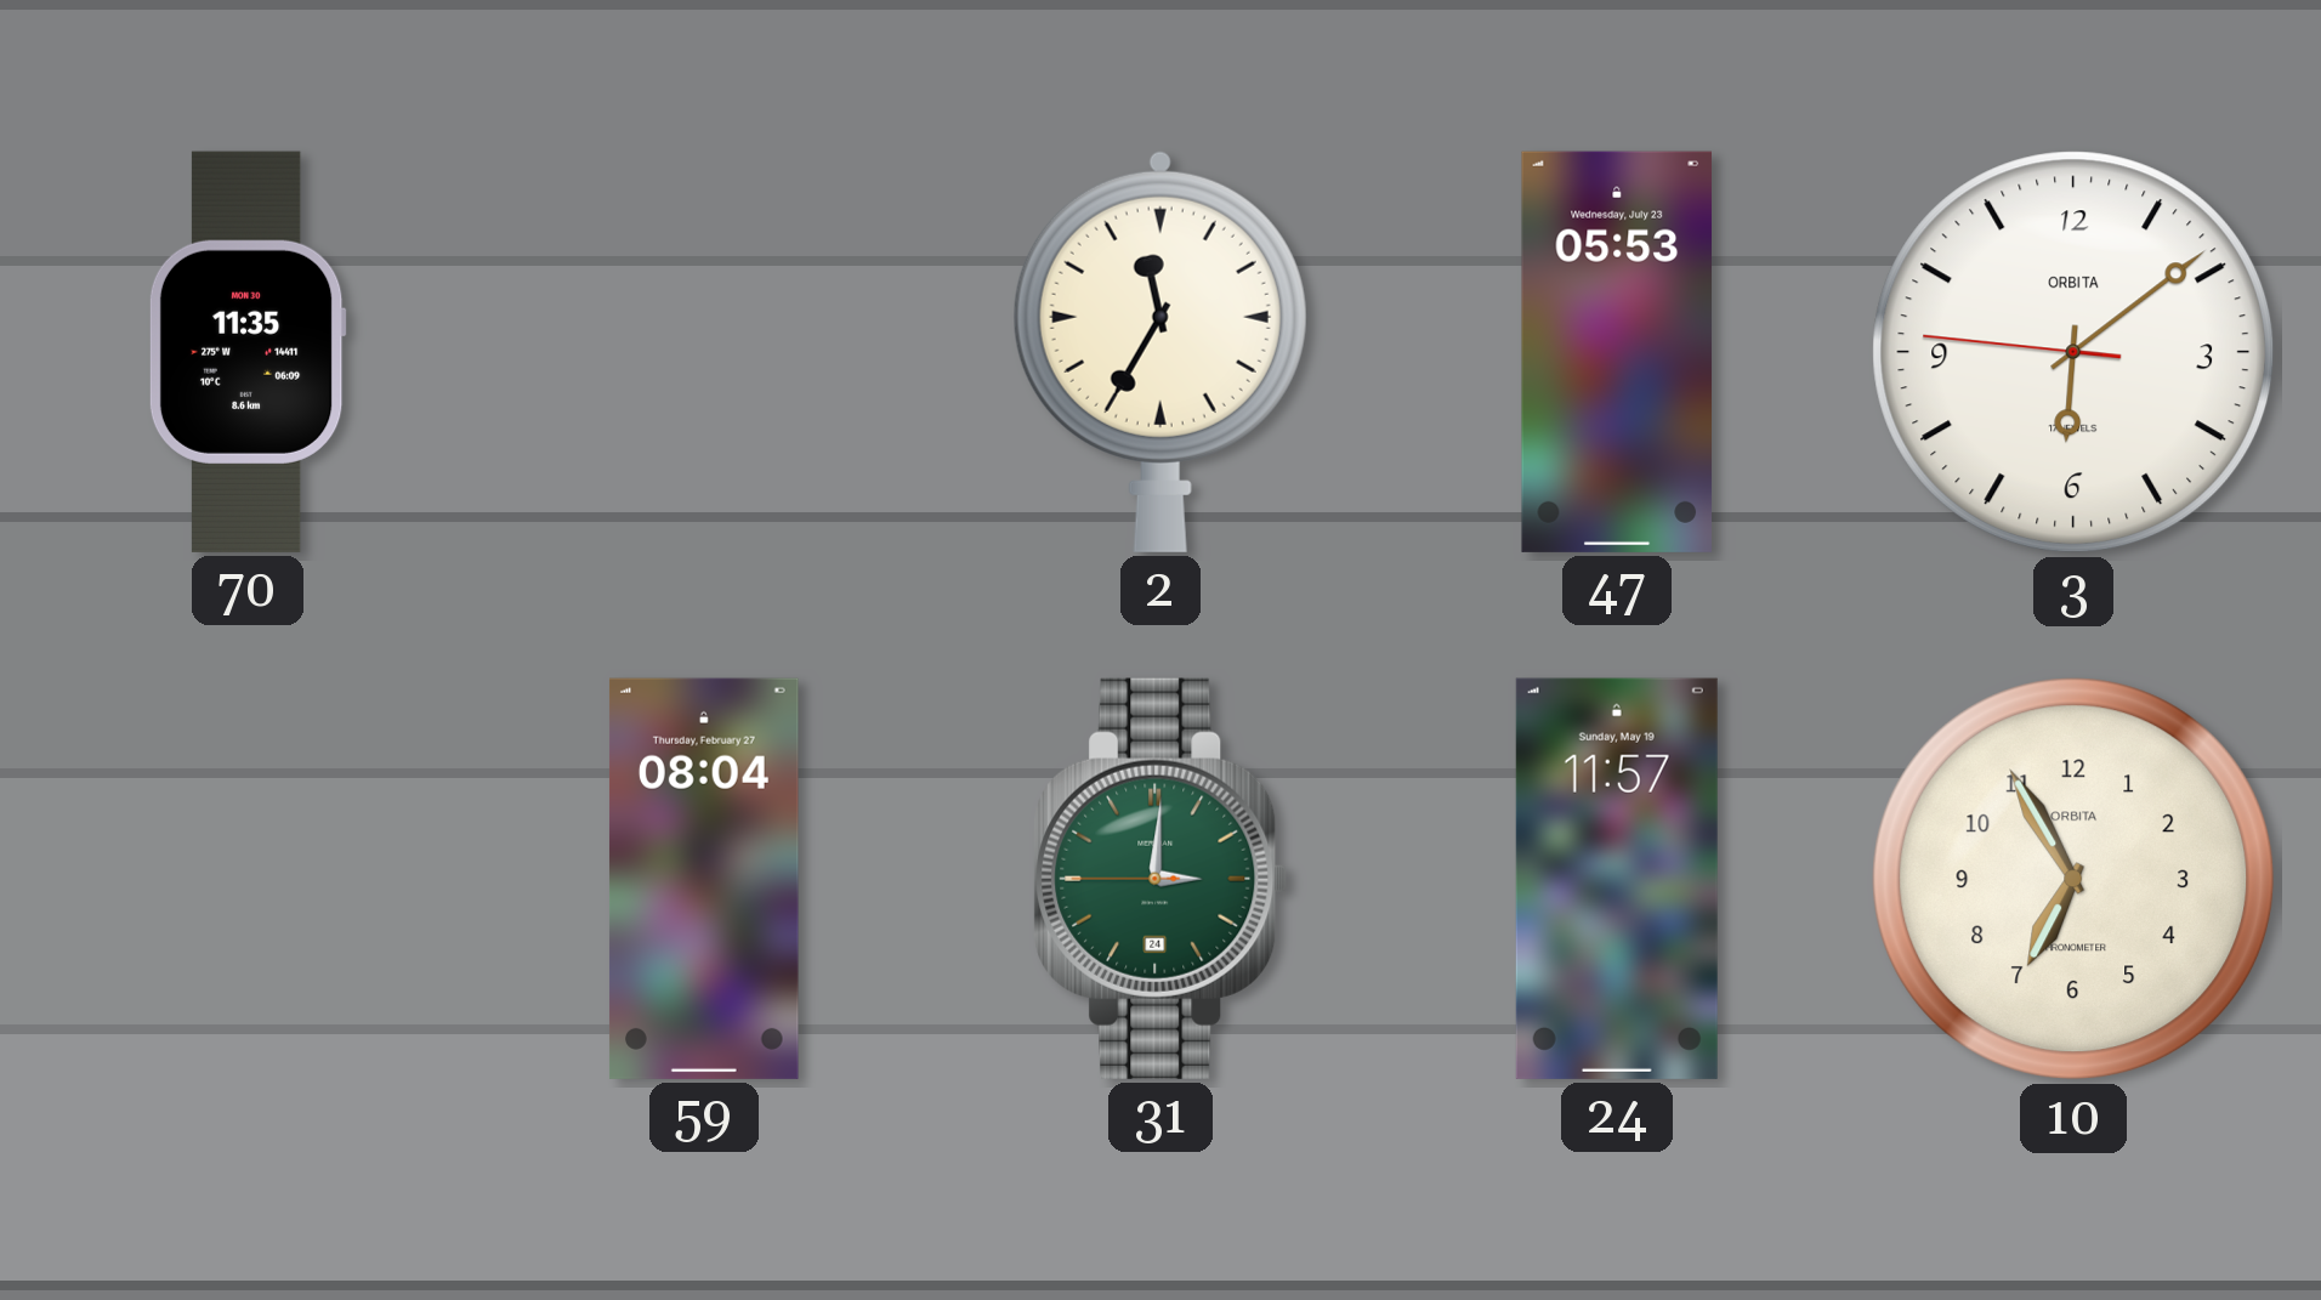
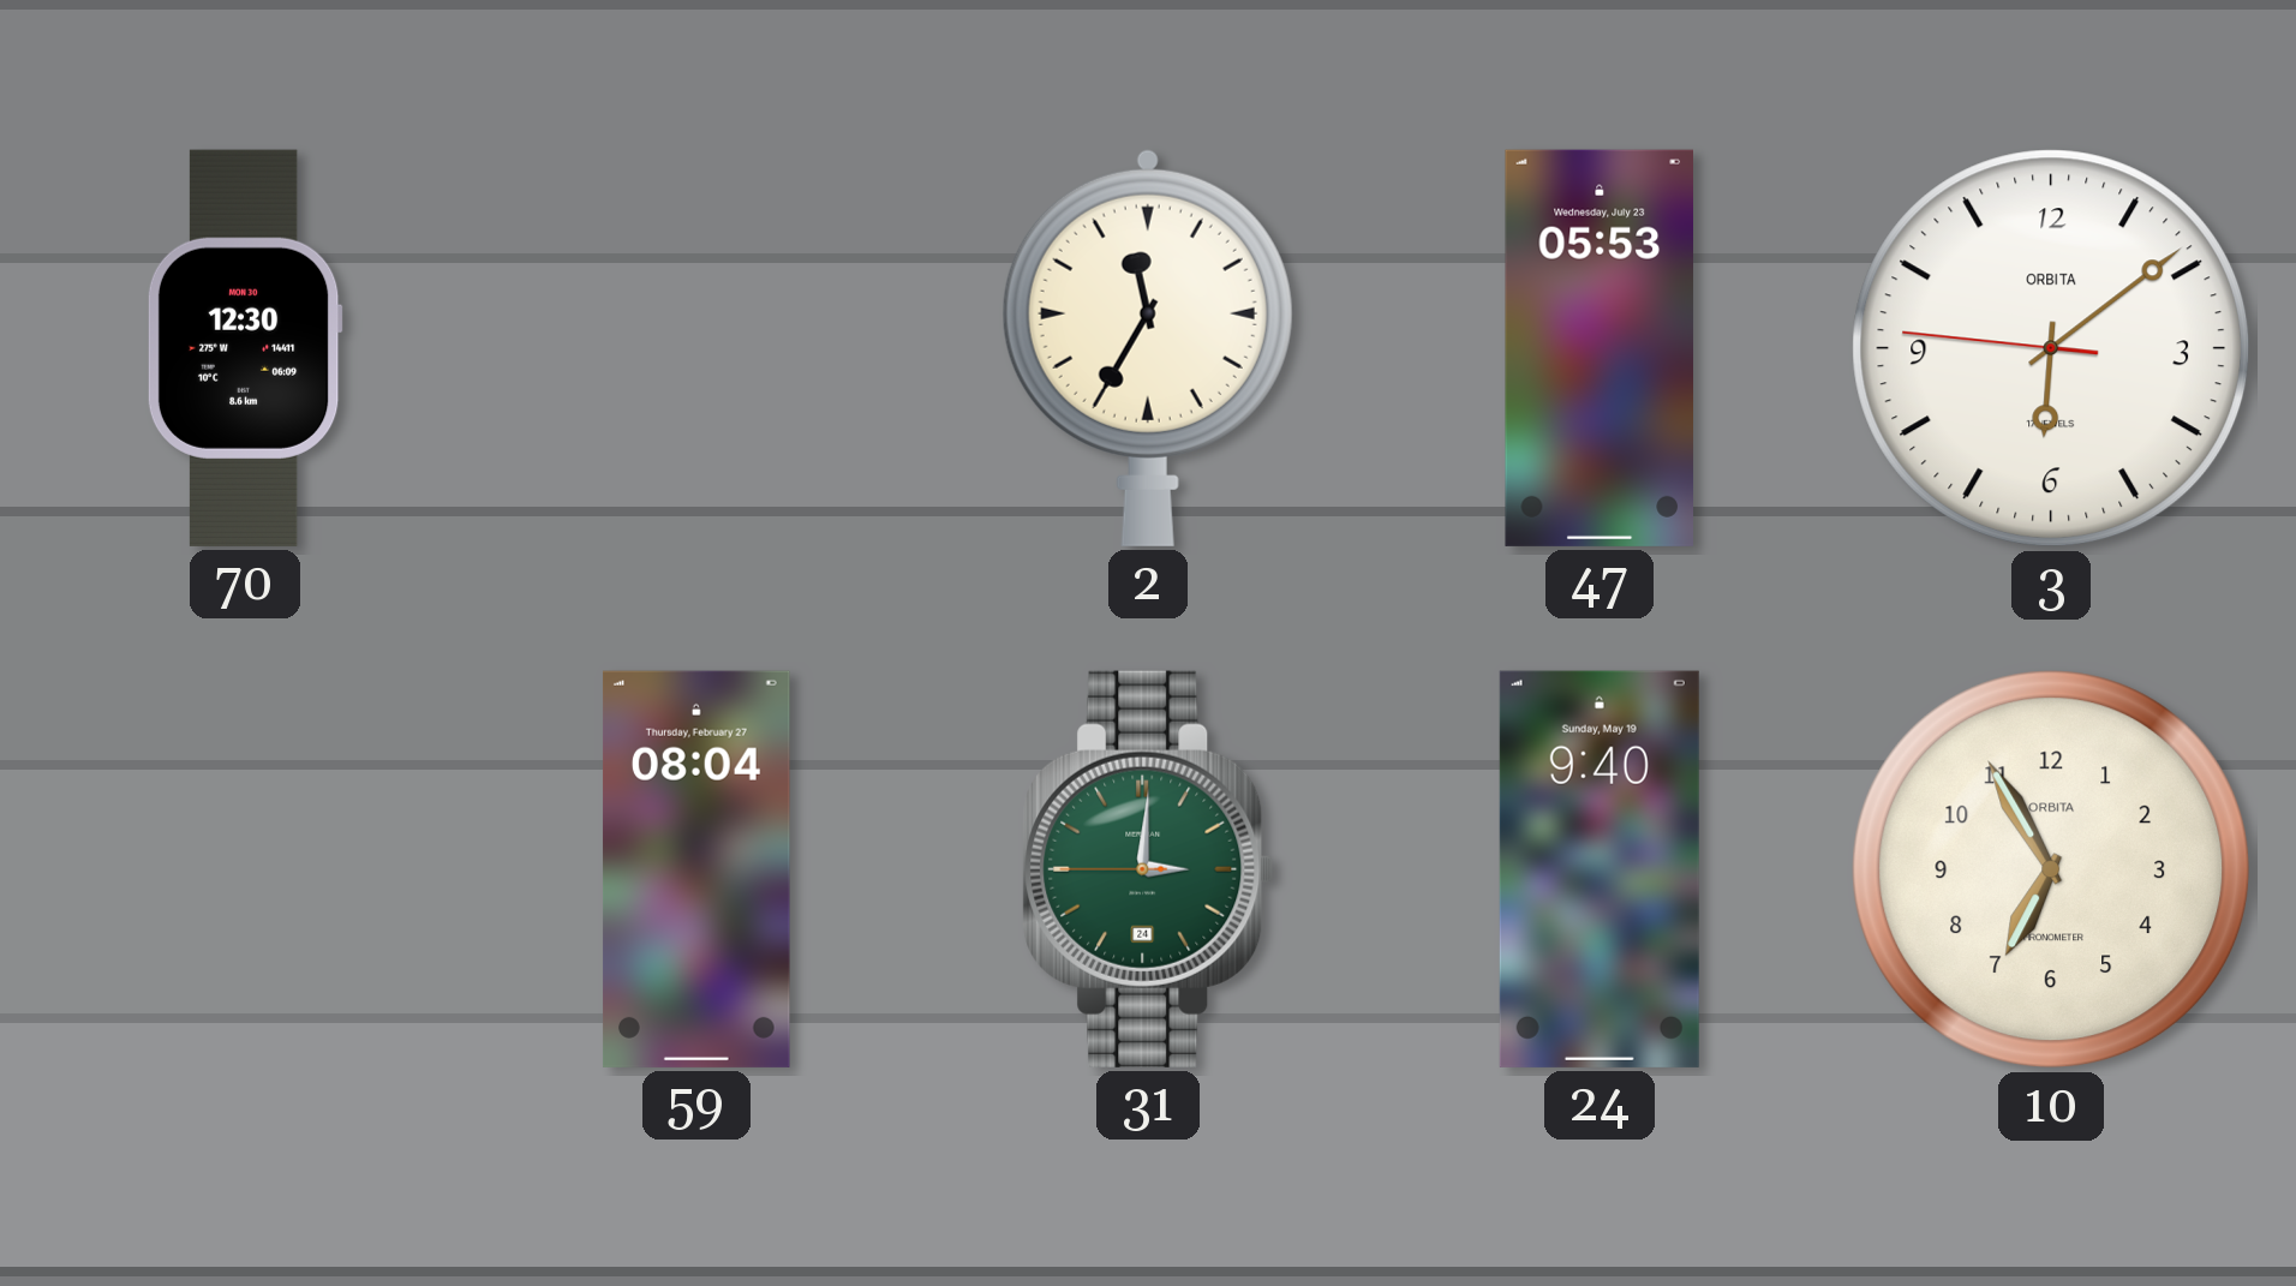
70: 11:35 -> 12:30
24: 11:57 -> 9:40
